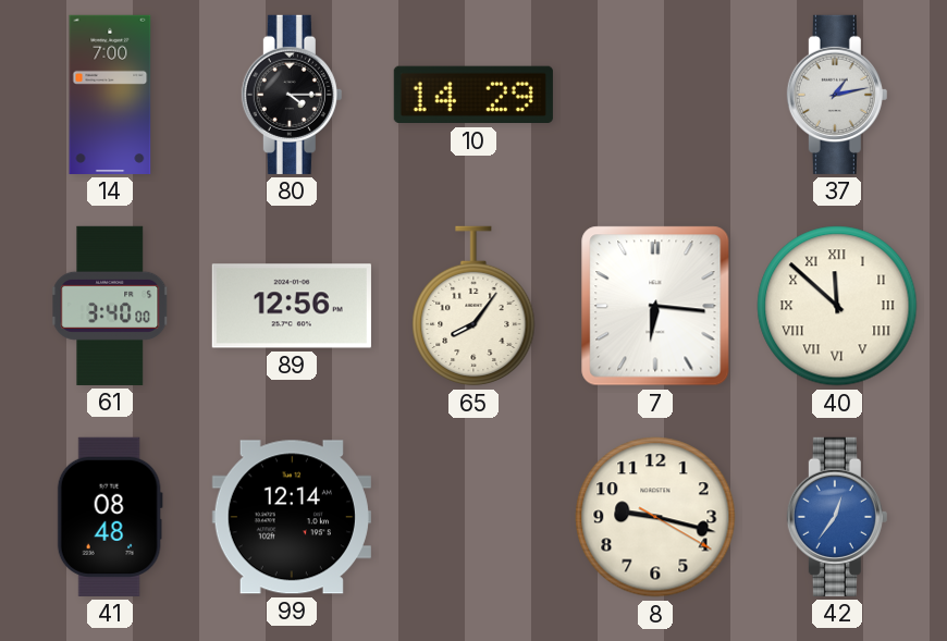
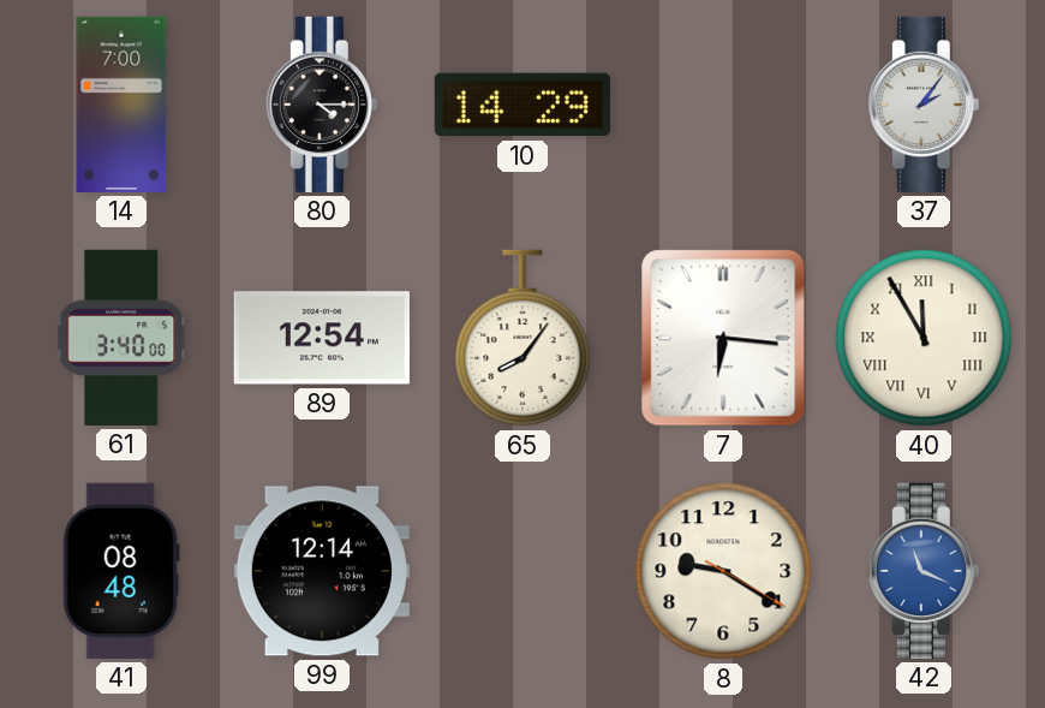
37: 1:13 -> 2:06
89: 12:56 -> 12:54
40: 11:52 -> 11:55
8: 9:17 -> 9:20
42: 12:36 -> 11:19
